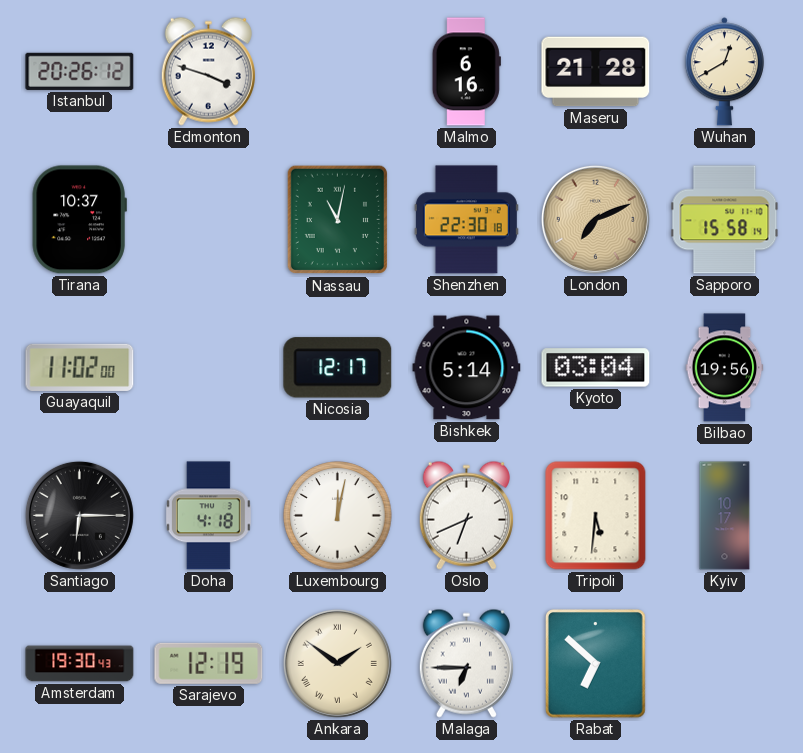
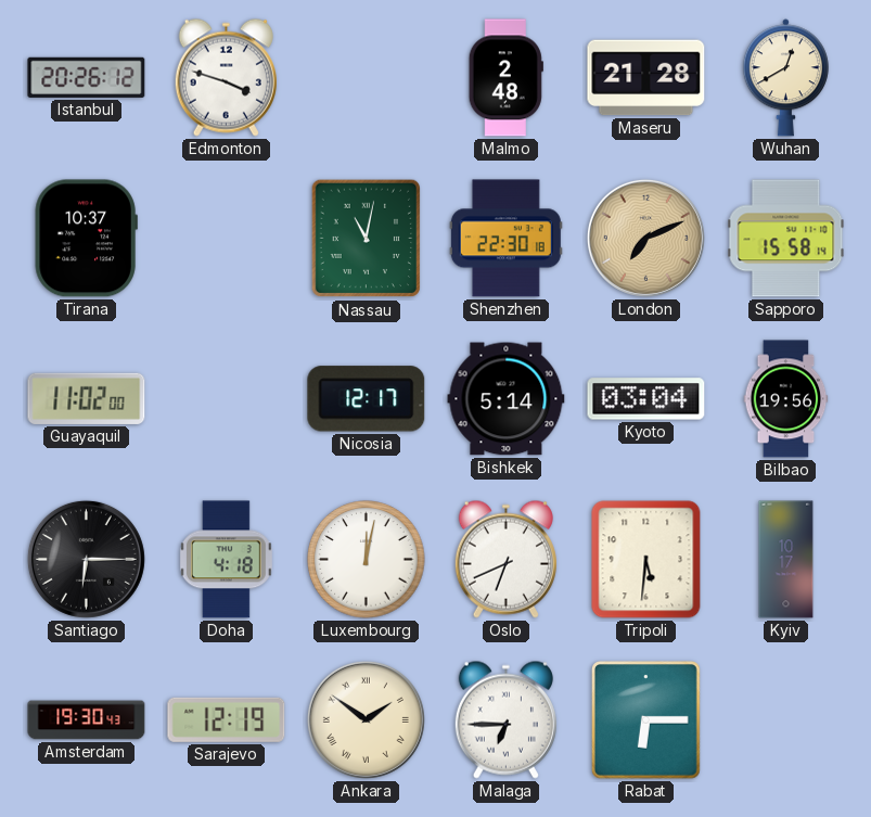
Malmo: 6:16 -> 2:48
Rabat: 6:52 -> 6:15
